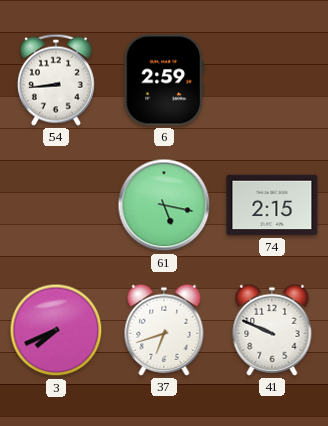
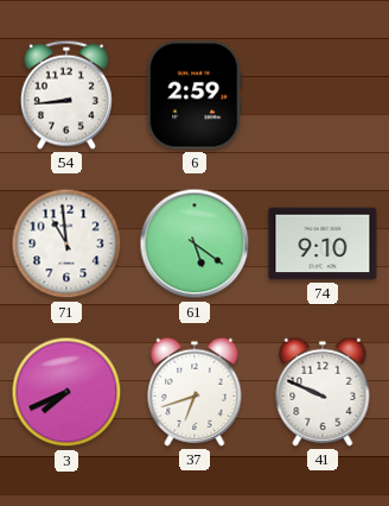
71: none -> 10:59
61: 5:17 -> 5:21
74: 2:15 -> 9:10
